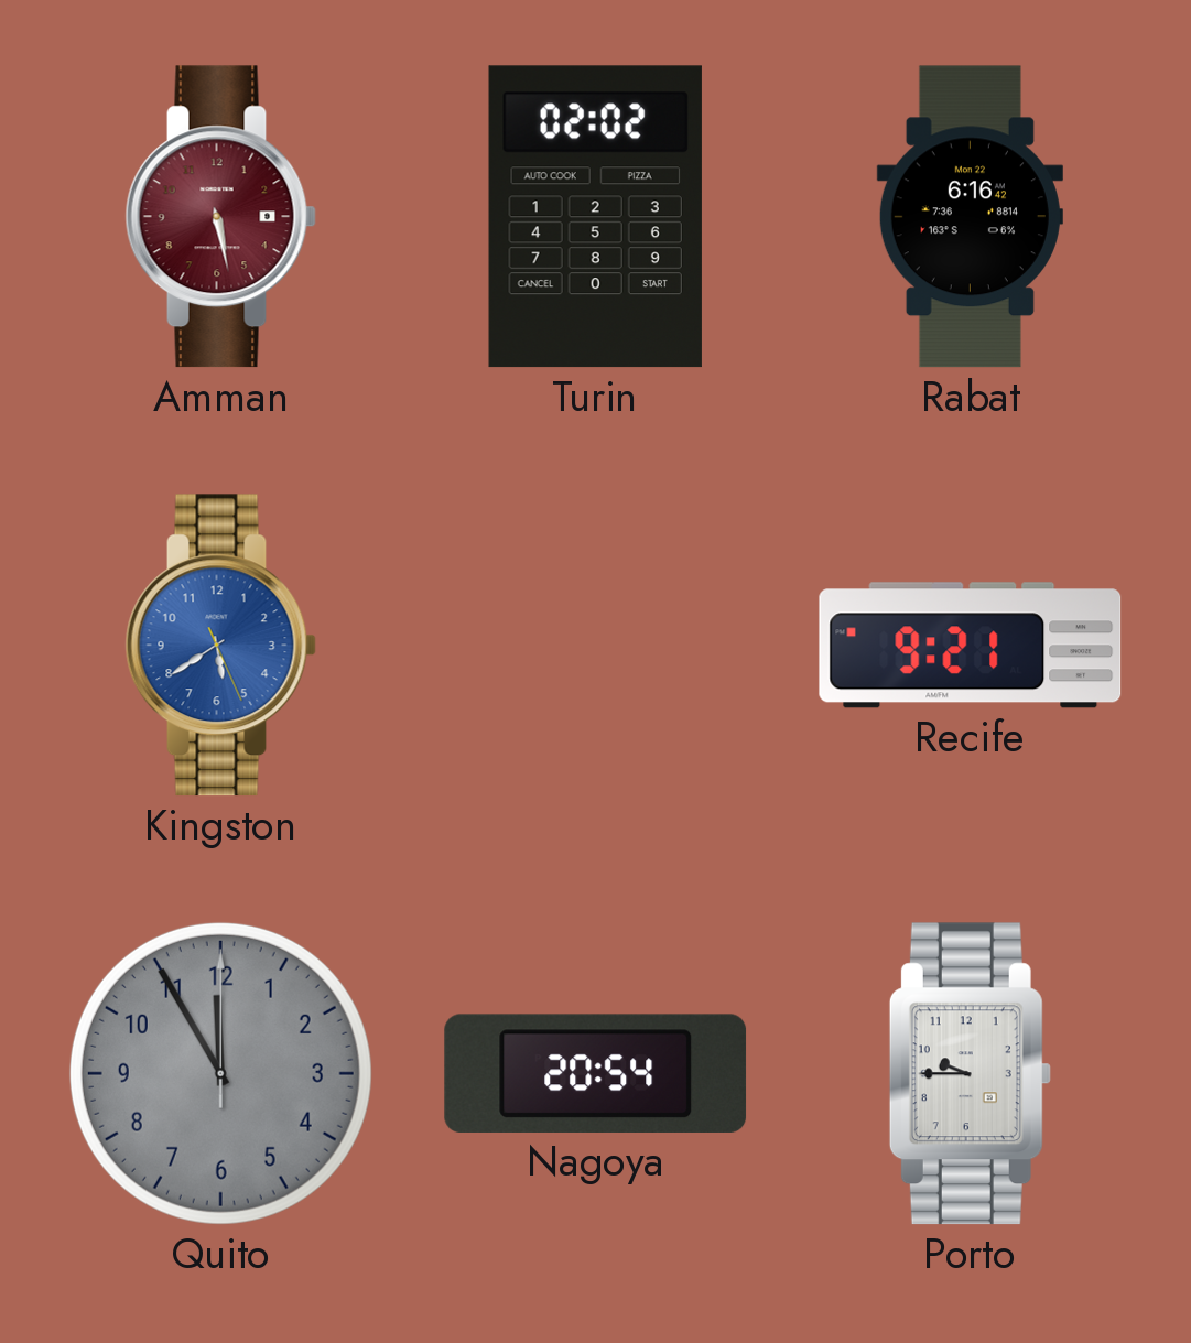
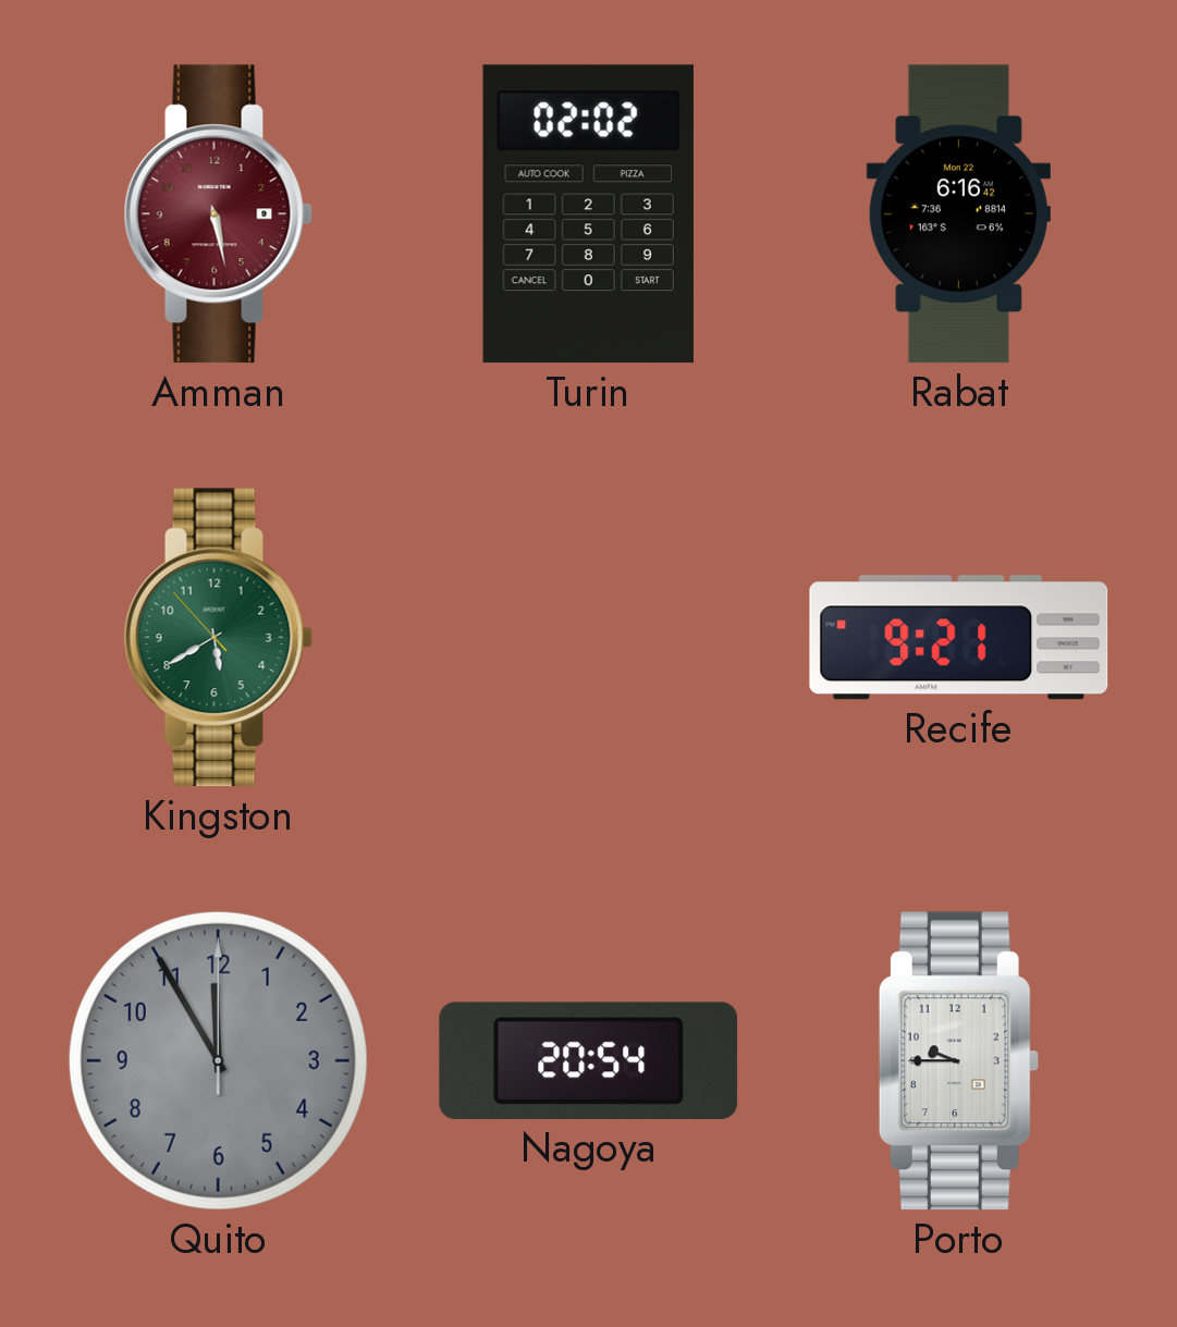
Kingston: 5:39:26 -> 5:39:53
Kingston dial: blue -> green
